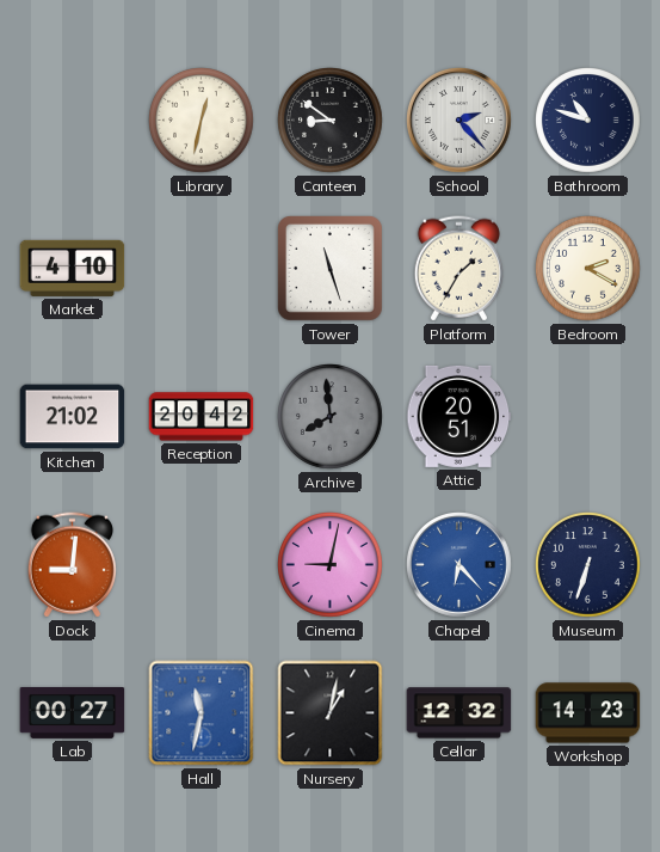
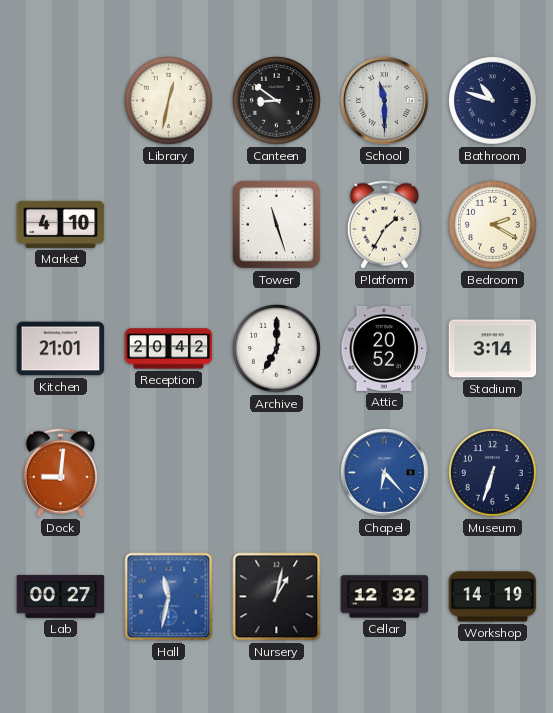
School: 2:23 -> 11:30
Kitchen: 21:02 -> 21:01
Archive: 7:59 -> 7:00
Archive dial: grey -> white
Attic: 20:51 -> 20:52
Stadium: none -> 3:14
Cinema: 9:02 -> none
Workshop: 14:23 -> 14:19
